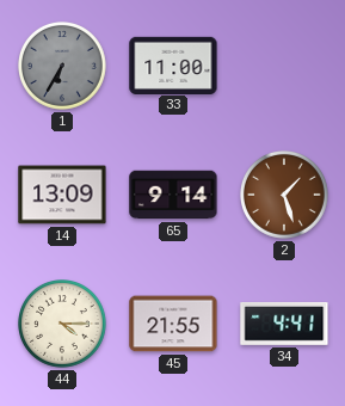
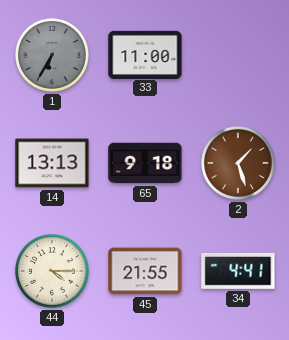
14: 13:09 -> 13:13
65: 9:14 -> 9:18
